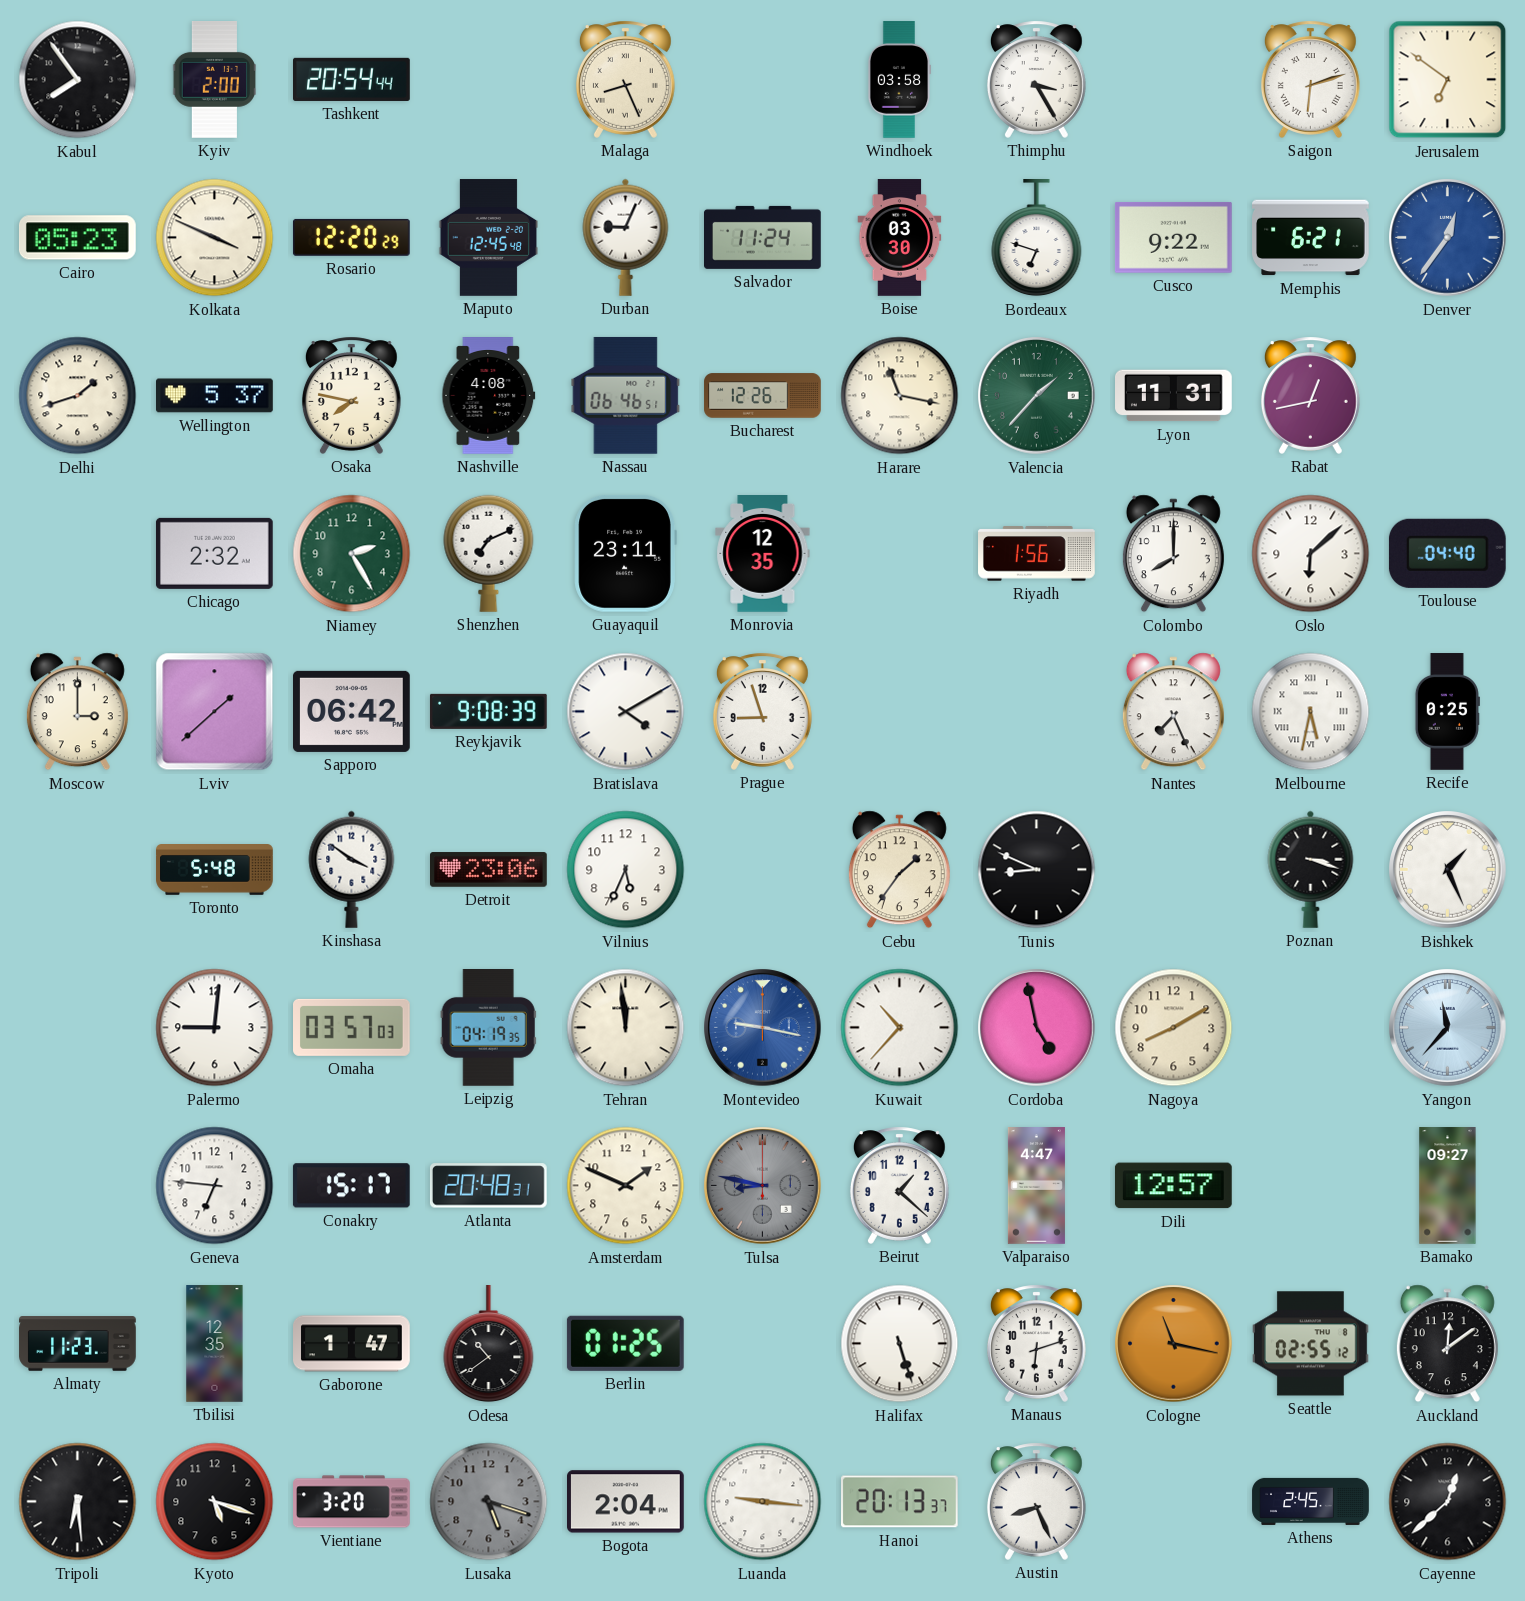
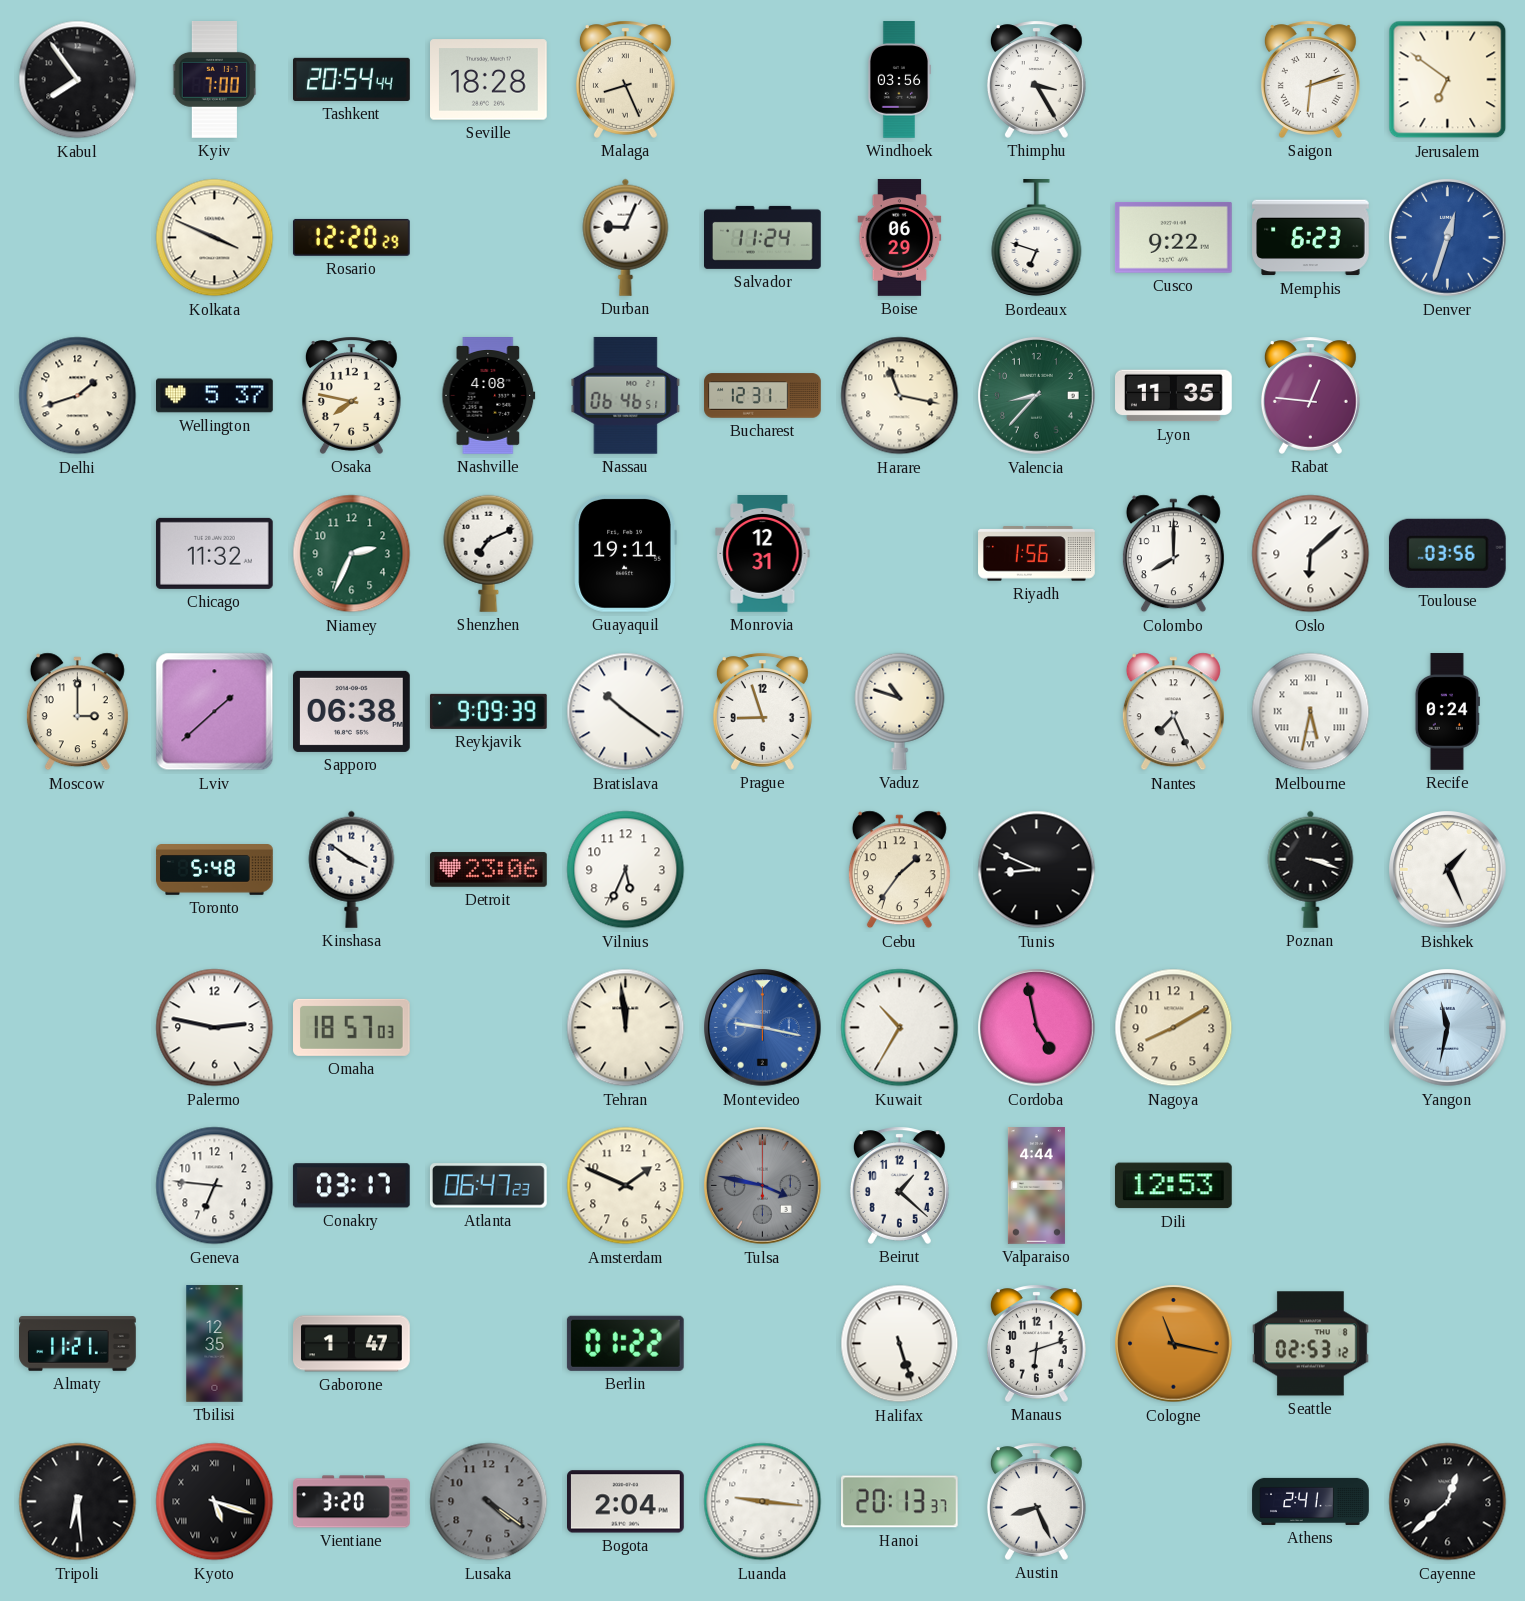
Kyiv: 2:00 -> 7:00
Seville: none -> 18:28
Windhoek: 03:58 -> 03:56
Cairo: 05:23 -> none
Maputo: 12:45 -> none
Boise: 03:30 -> 06:29
Memphis: 6:21 -> 6:23
Denver: 12:36 -> 12:33
Bucharest: 12:26 -> 12:31
Valencia: 1:37 -> 8:37
Lyon: 11:31 -> 11:35
Rabat: 12:43 -> 12:46
Chicago: 2:32 -> 11:32
Niamey: 2:25 -> 2:34
Guayaquil: 23:11 -> 19:11
Monrovia: 12:35 -> 12:31
Toulouse: 04:40 -> 03:56
Sapporo: 06:42 -> 06:38
Reykjavik: 9:08 -> 9:09
Bratislava: 4:10 -> 10:21
Vaduz: none -> 10:48
Recife: 0:25 -> 0:24
Palermo: 9:01 -> 2:47
Omaha: 03:57 -> 18:57
Leipzig: 04:19 -> none
Kuwait: 10:37 -> 10:35
Yangon: 11:37 -> 11:32
Conakry: 15:17 -> 03:17
Atlanta: 20:48 -> 06:47
Tulsa: 8:47 -> 3:47
Valparaiso: 4:47 -> 4:44
Dili: 12:57 -> 12:53
Bamako: 09:27 -> none
Almaty: 11:23 -> 11:21
Odesa: 10:39 -> none
Berlin: 01:25 -> 01:22
Seattle: 02:55 -> 02:53
Auckland: 12:09 -> none
Kyoto numerals: Arabic -> Roman
Lusaka: 5:18 -> 4:21
Athens: 2:45 -> 2:41
